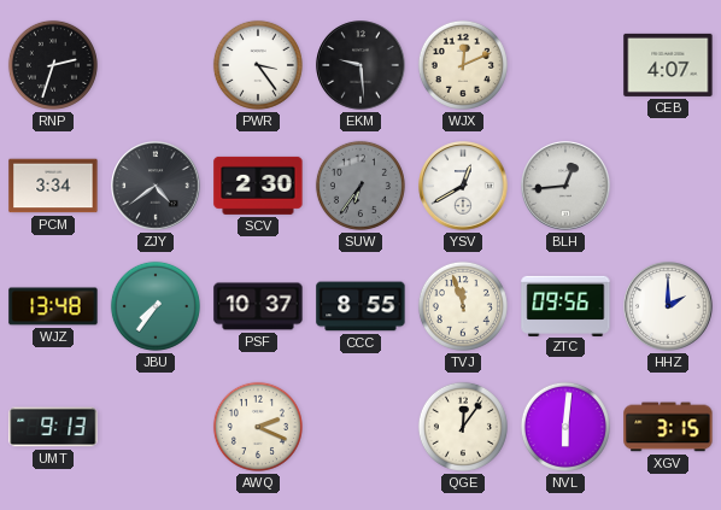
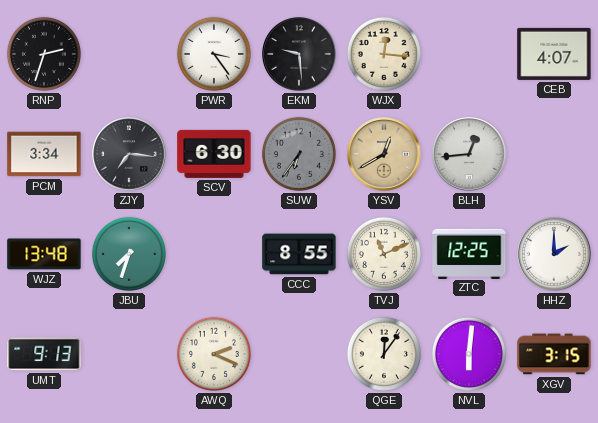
WJX: 12:11 -> 12:16
ZJY: 4:39 -> 7:16
SCV: 2:30 -> 6:30
YSV dial: white -> champagne
JBU: 7:36 -> 7:33
PSF: 10:37 -> none
TVJ: 11:57 -> 11:11
ZTC: 09:56 -> 12:25
